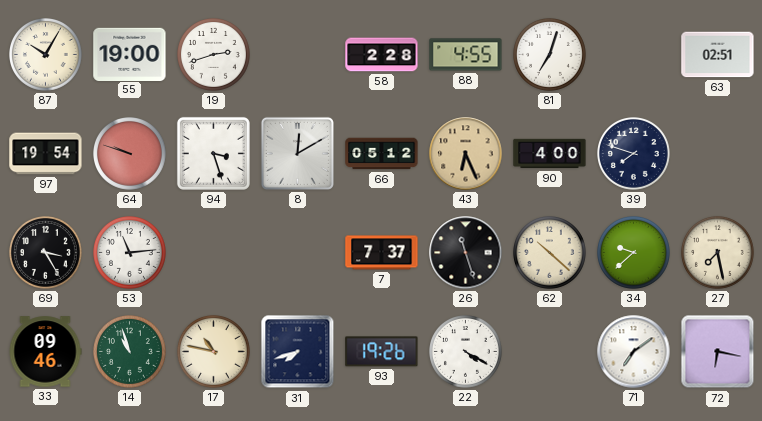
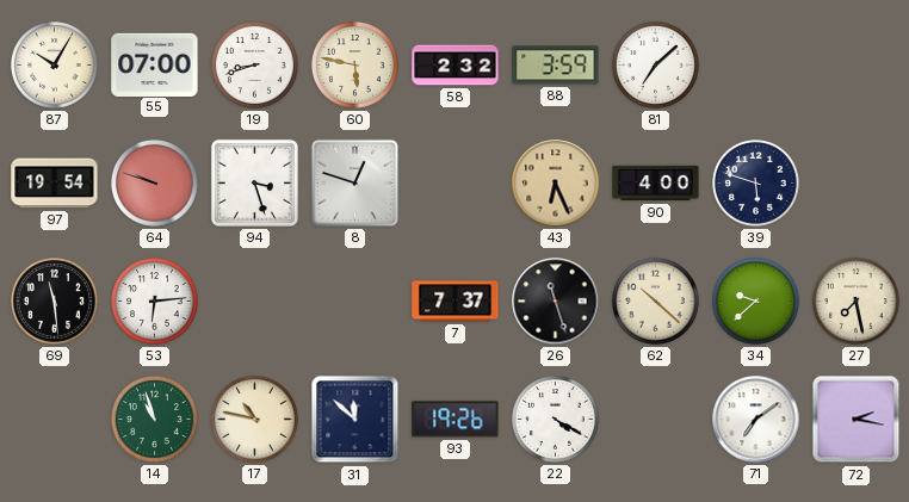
55: 19:00 -> 07:00
19: 2:42 -> 8:42
60: none -> 5:47
58: 2:28 -> 2:32
88: 4:55 -> 3:59
81: 7:03 -> 7:08
63: 02:51 -> none
8: 12:10 -> 12:48
66: 05:12 -> none
39: 7:48 -> 5:48
69: 3:25 -> 11:29
53: 11:14 -> 6:14
33: 09:46 -> none
31: 7:42 -> 11:52
72: 6:17 -> 2:17
